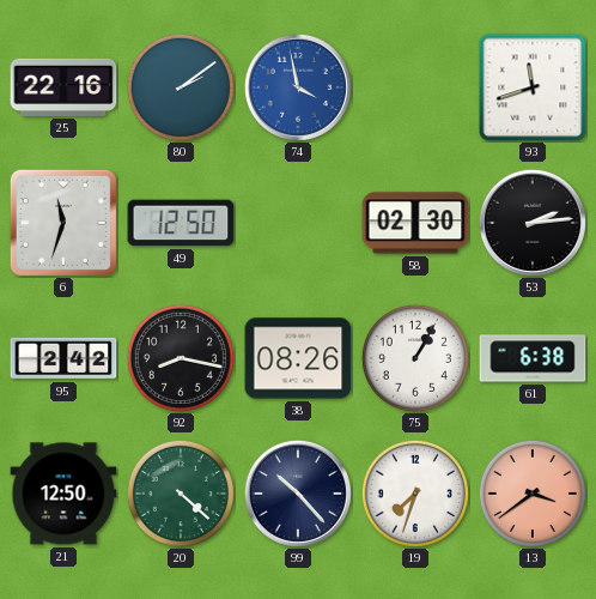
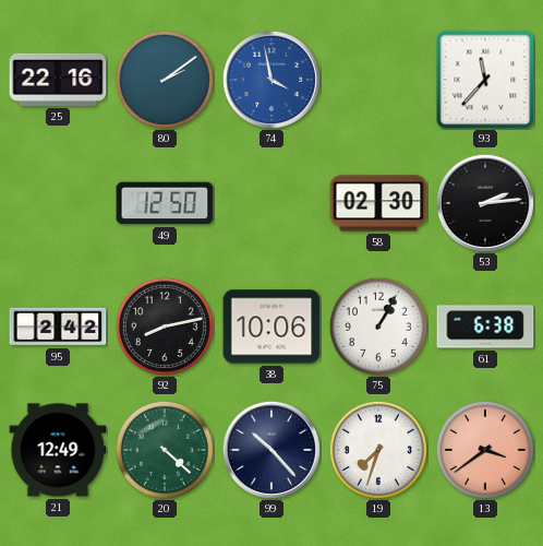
93: 11:42 -> 11:37
6: 11:33 -> none
92: 8:17 -> 8:13
38: 08:26 -> 10:06
21: 12:50 -> 12:49
